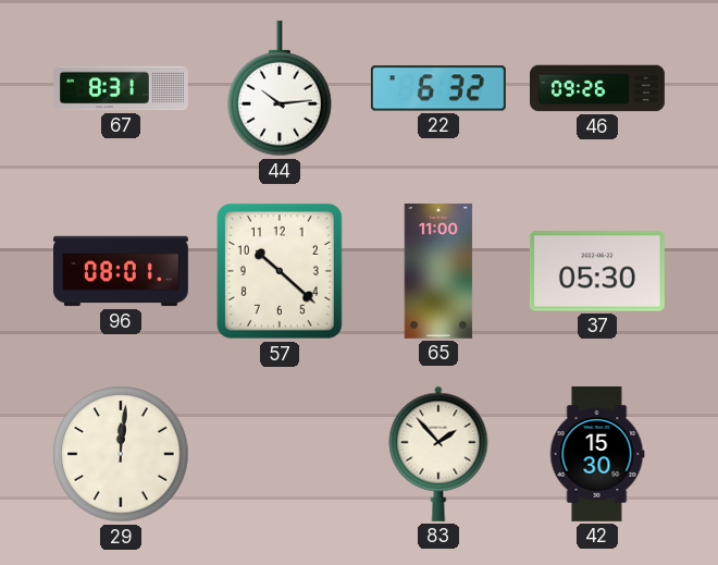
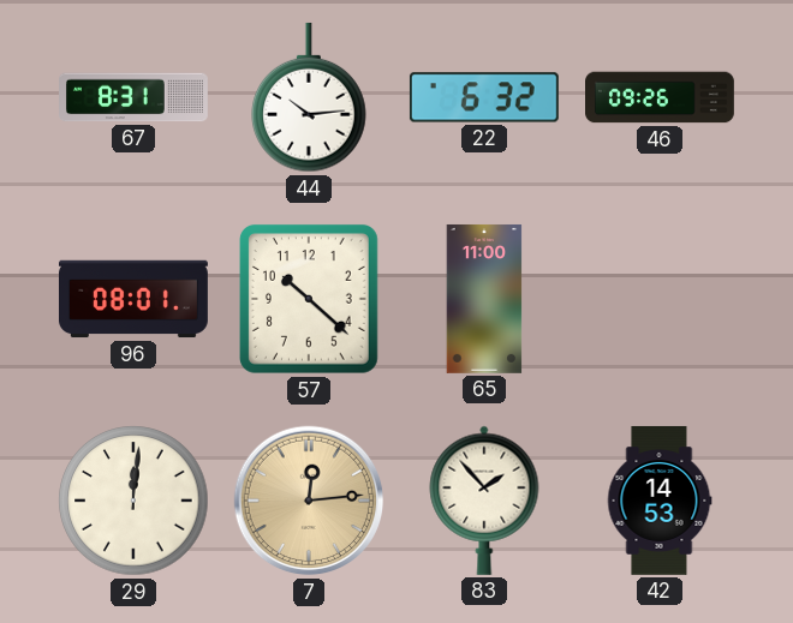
37: 05:30 -> none
7: none -> 12:14
42: 15:30 -> 14:53
